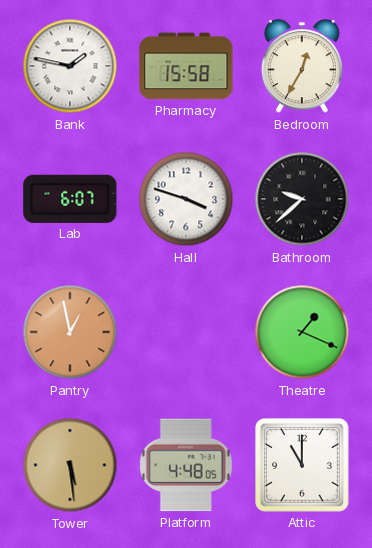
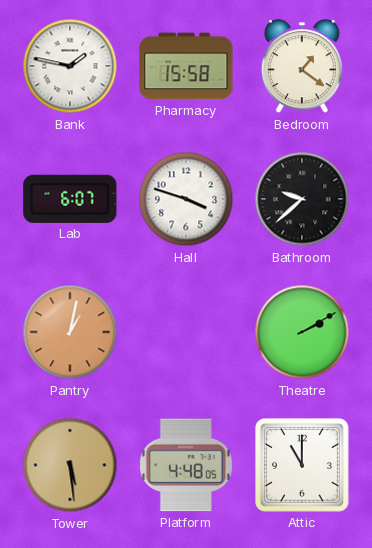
Bedroom: 12:35 -> 1:21
Pantry: 12:58 -> 1:02
Theatre: 1:19 -> 2:10
